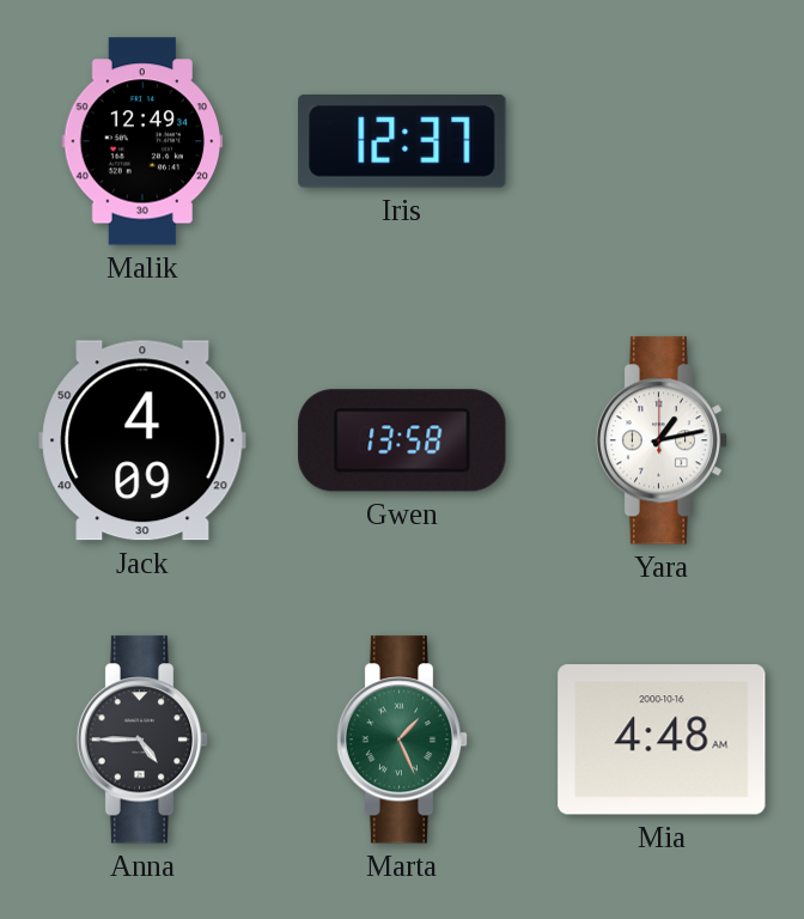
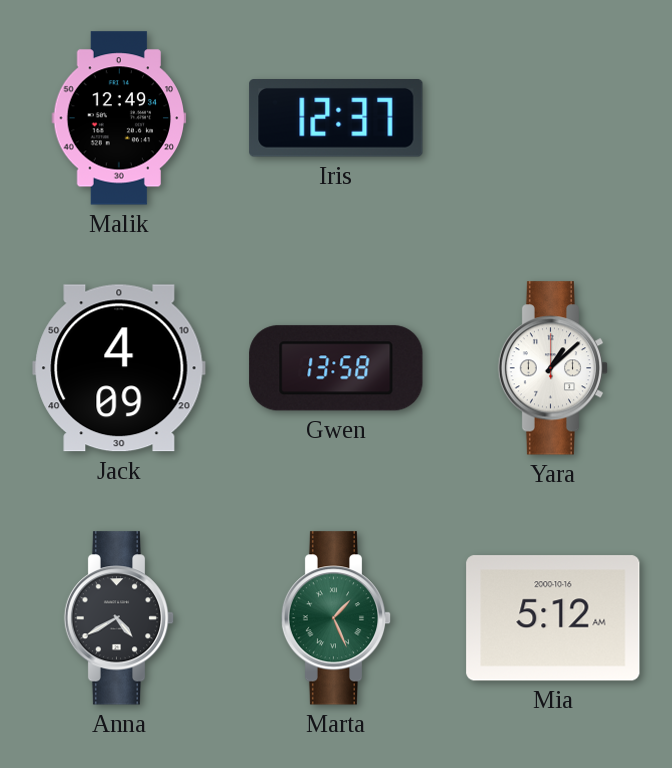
Yara: 1:13 -> 1:08
Anna: 4:45 -> 4:40
Mia: 4:48 -> 5:12
